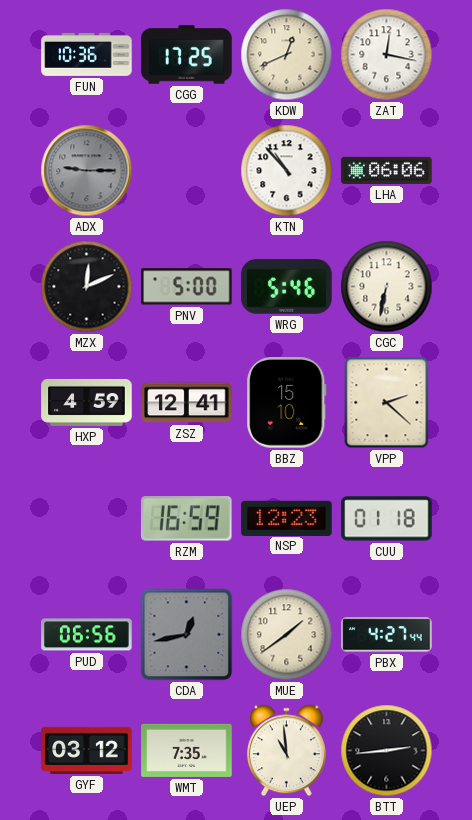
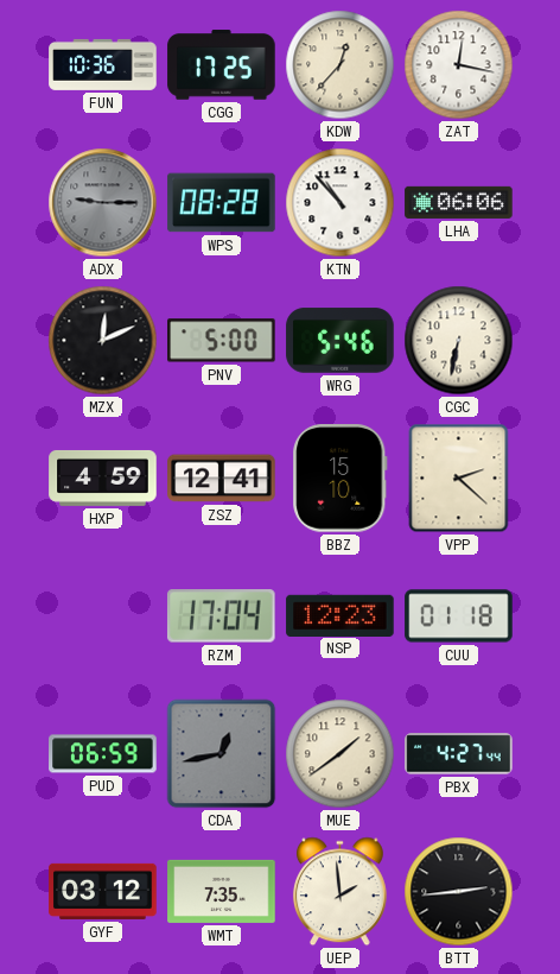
KDW: 12:41 -> 12:37
WPS: none -> 08:28
RZM: 16:59 -> 17:04
PUD: 06:56 -> 06:59
UEP: 10:59 -> 1:59
